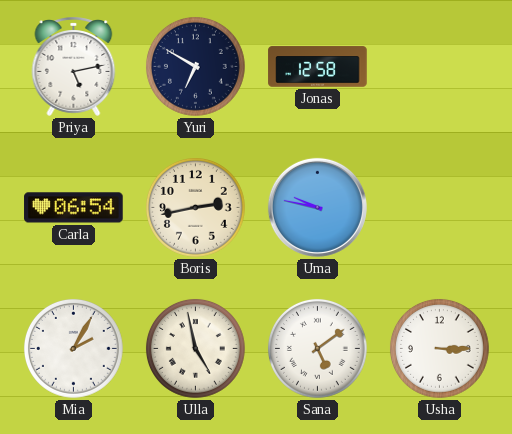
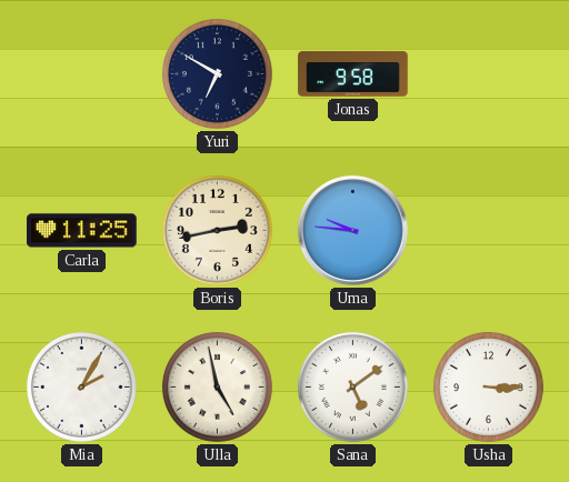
Priya: 5:13 -> none
Jonas: 12:58 -> 9:58
Carla: 06:54 -> 11:25
Uma: 9:47 -> 9:46
